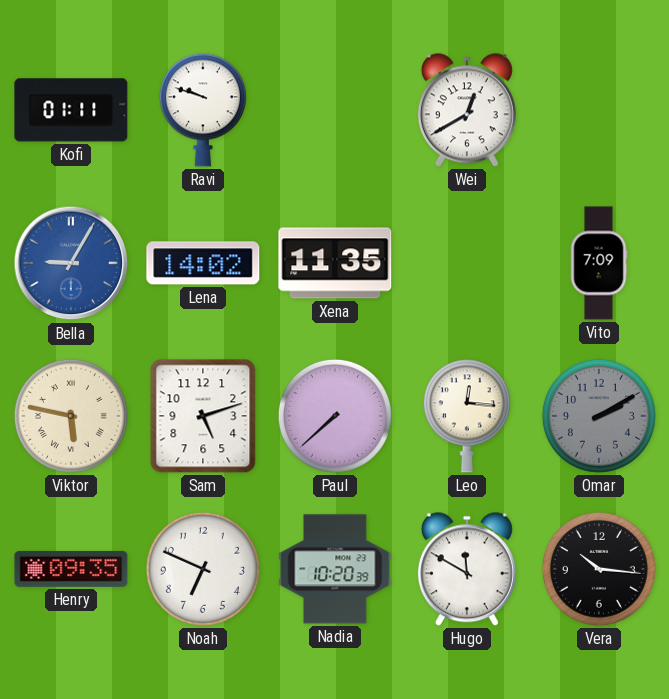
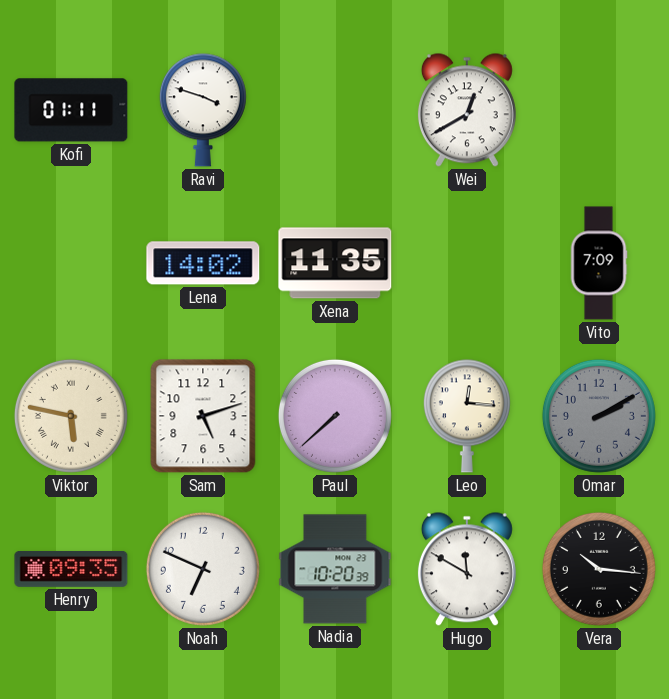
Ravi: 9:48 -> 3:48
Bella: 9:05 -> none
